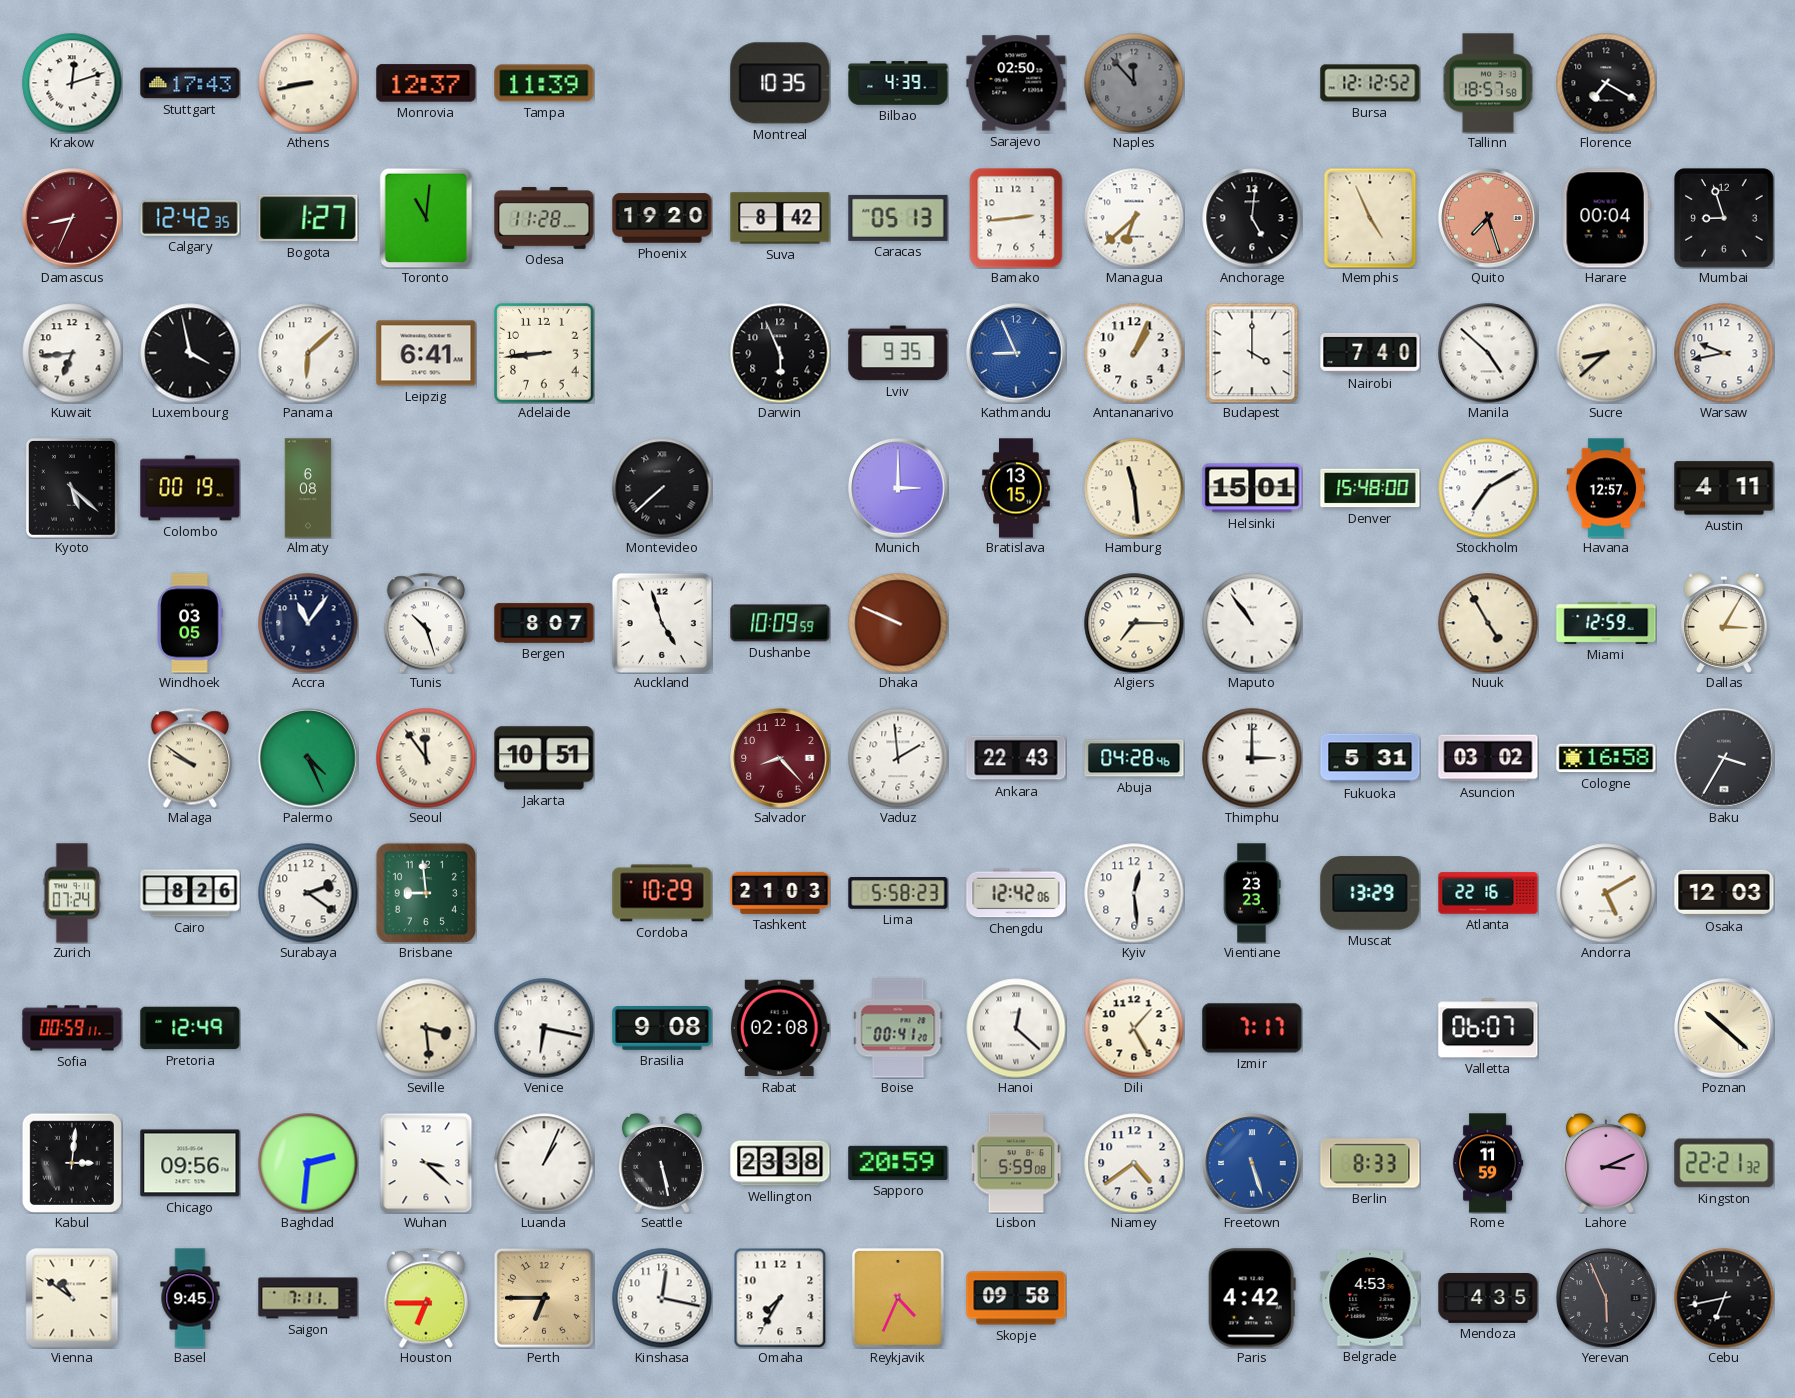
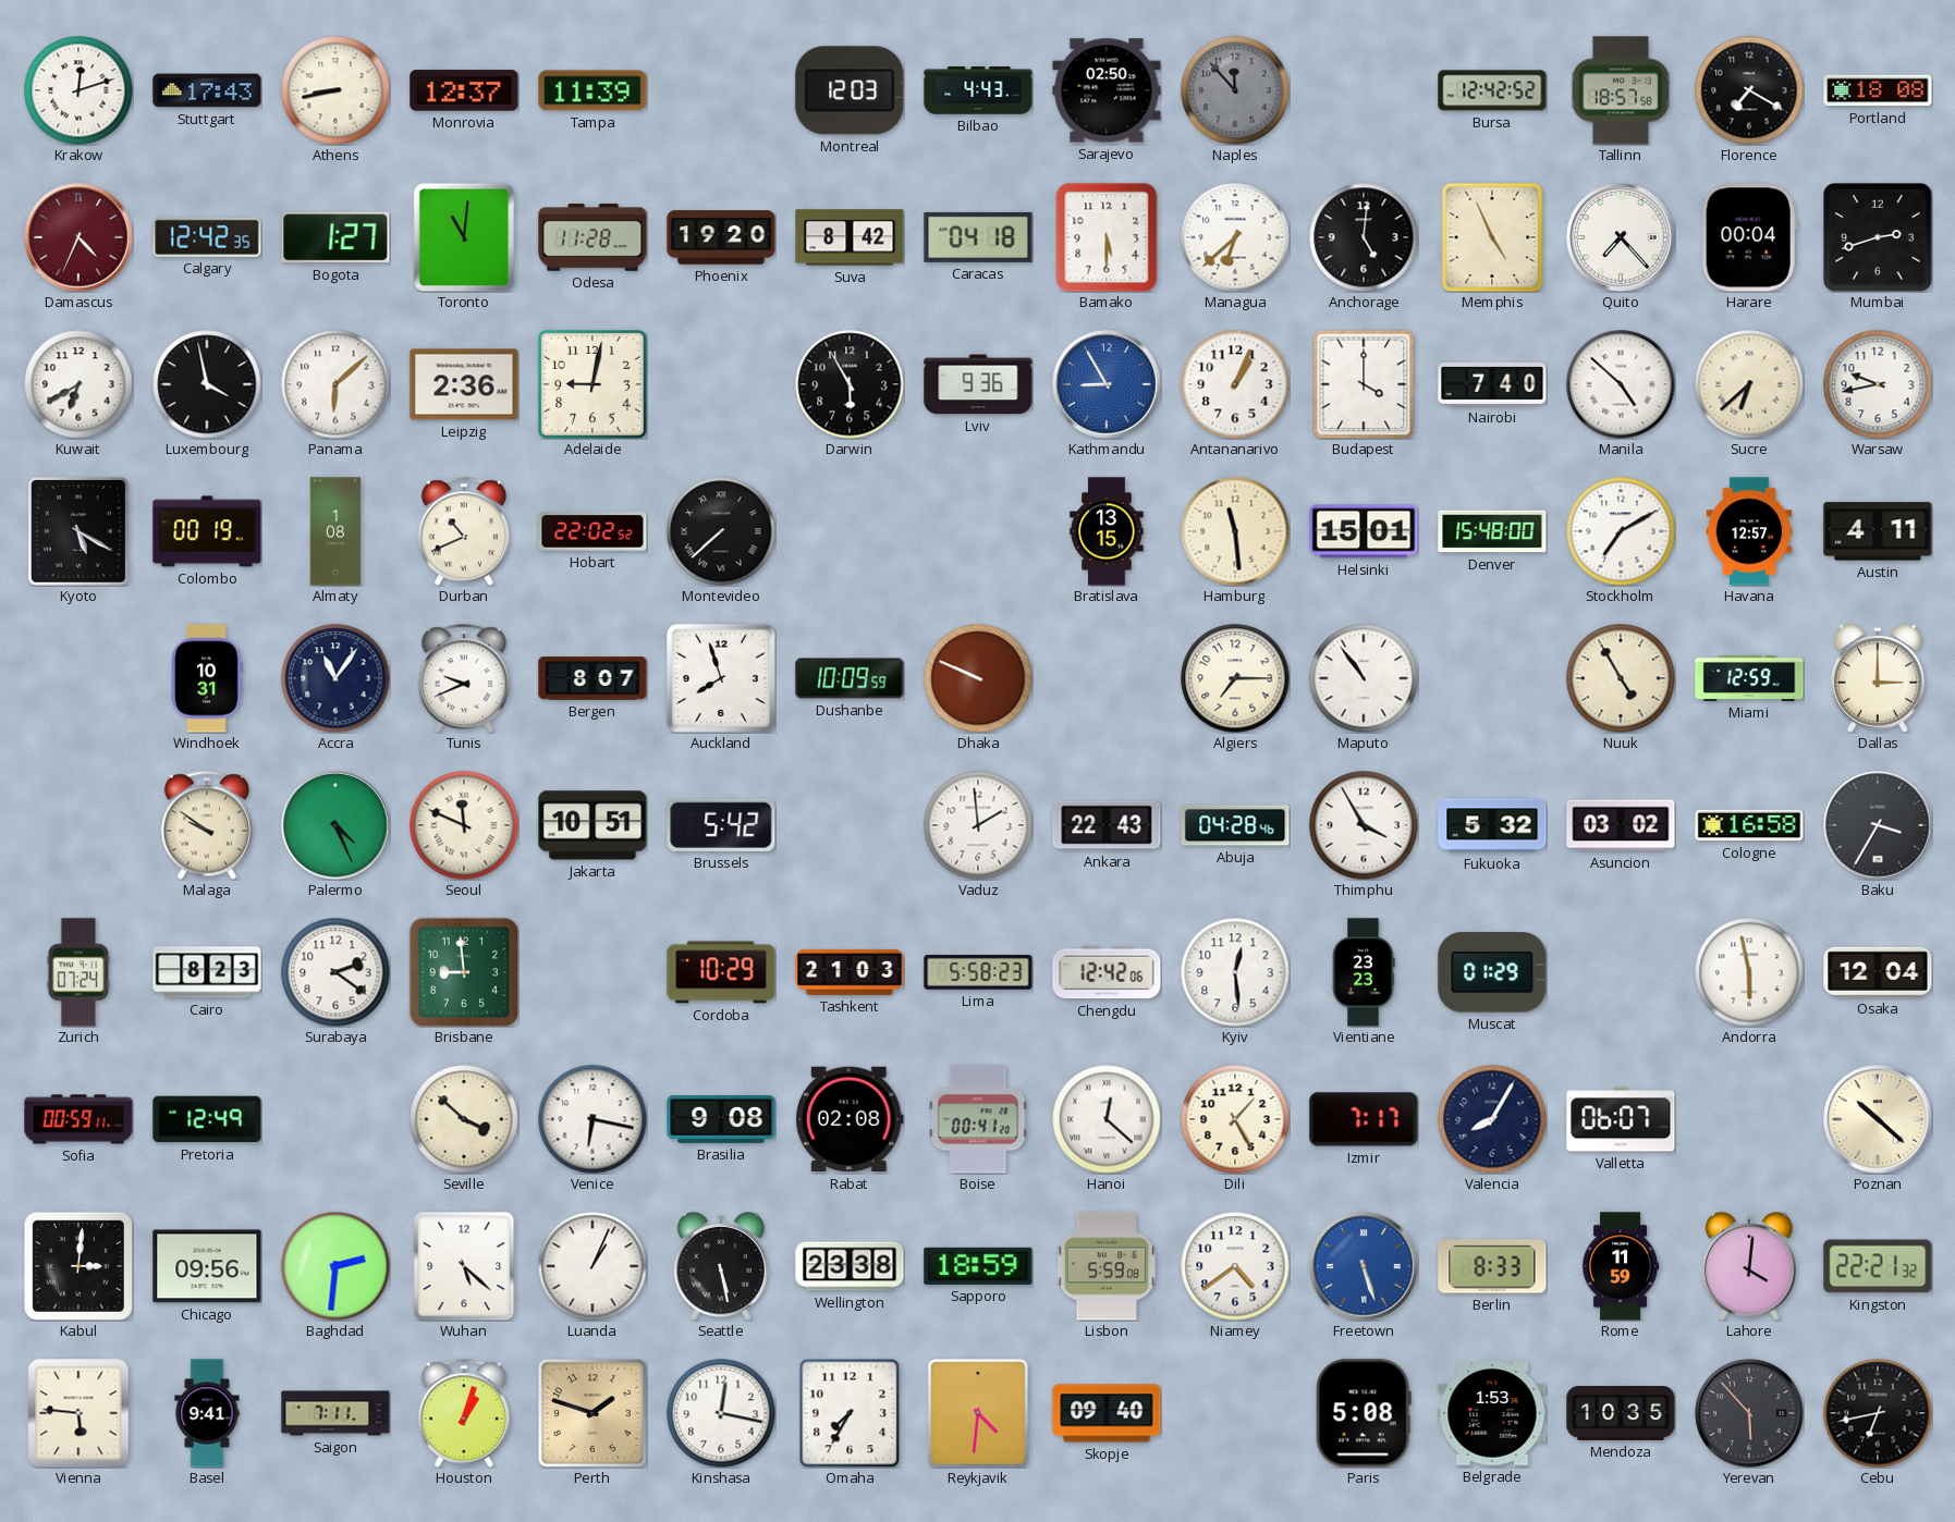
Montreal: 10:35 -> 12:03
Bilbao: 4:39 -> 4:43
Bursa: 12:12 -> 12:42
Portland: none -> 18:08
Damascus: 8:34 -> 4:34
Caracas: 05:13 -> 04:18
Bamako: 2:44 -> 5:30
Quito: 7:27 -> 7:23
Quito dial: salmon -> white
Mumbai: 8:57 -> 2:42
Kuwait: 6:44 -> 6:40
Leipzig: 6:41 -> 2:36
Adelaide: 8:44 -> 9:02
Darwin: 5:56 -> 5:55
Lviv: 9:35 -> 9:36
Kathmandu: 8:56 -> 8:55
Sucre: 8:38 -> 6:38
Kyoto: 5:22 -> 5:20
Almaty: 6:08 -> 1:08
Durban: none -> 10:41
Hobart: none -> 22:02
Munich: 3:00 -> none
Windhoek: 03:05 -> 10:31
Tunis: 10:27 -> 9:41
Auckland: 4:57 -> 7:57
Dallas: 3:05 -> 3:00
Seoul: 11:54 -> 11:49
Brussels: none -> 5:42
Salvador: 8:23 -> none
Thimphu: 3:00 -> 3:55
Fukuoka: 5:31 -> 5:32
Cairo: 8:26 -> 8:23
Muscat: 13:29 -> 01:29
Atlanta: 22:16 -> none
Andorra: 5:10 -> 5:58
Osaka: 12:03 -> 12:04
Seville: 3:29 -> 3:52
Valencia: none -> 8:05
Wuhan: 3:22 -> 5:22
Sapporo: 20:59 -> 18:59
Lahore: 3:11 -> 4:01
Vienna: 10:51 -> 5:46
Basel: 9:45 -> 9:41
Houston: 6:45 -> 1:03
Perth: 6:45 -> 1:48
Reykjavik: 4:34 -> 4:31
Skopje: 09:58 -> 09:40
Paris: 4:42 -> 5:08
Belgrade: 4:53 -> 1:53
Mendoza: 4:35 -> 10:35
Yerevan: 5:56 -> 5:53
